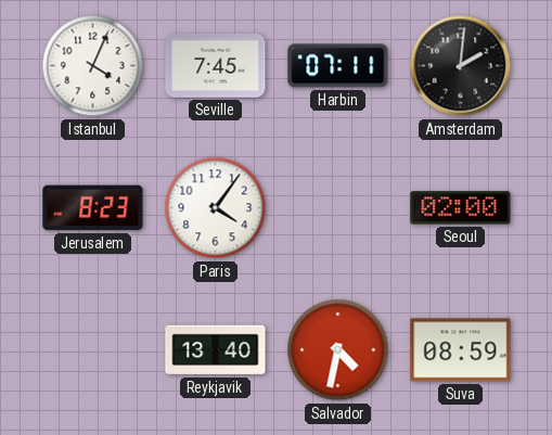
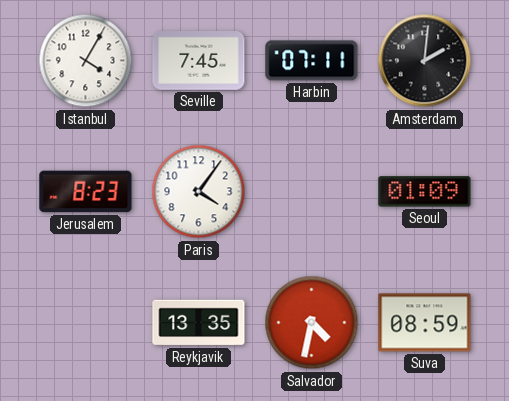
Istanbul: 4:04 -> 4:05
Seoul: 02:00 -> 01:09
Reykjavik: 13:40 -> 13:35
